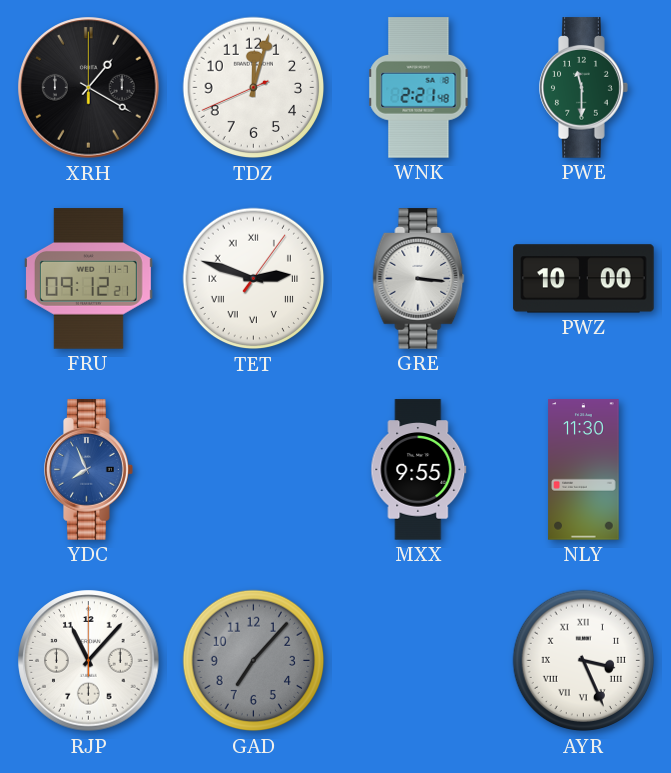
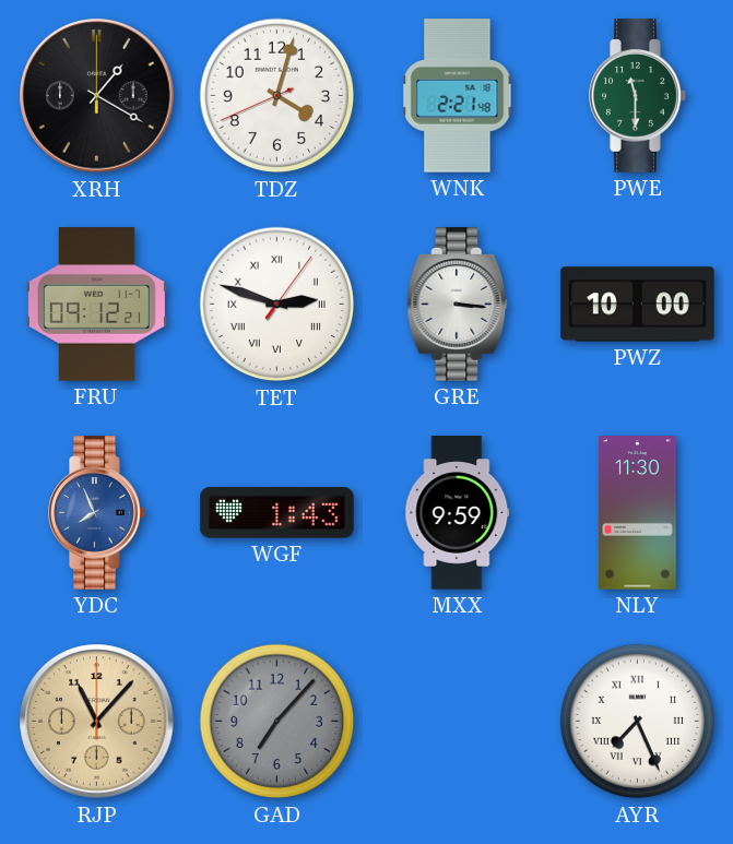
TDZ: 12:02 -> 4:02
WGF: none -> 1:43
MXX: 9:55 -> 9:59
RJP dial: white -> champagne
AYR: 3:26 -> 7:26
